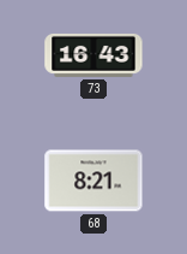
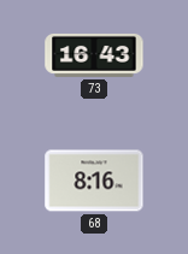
68: 8:21 -> 8:16
